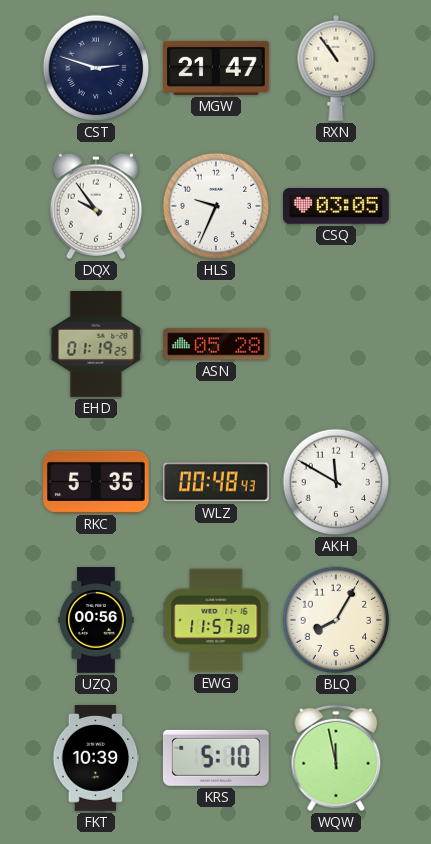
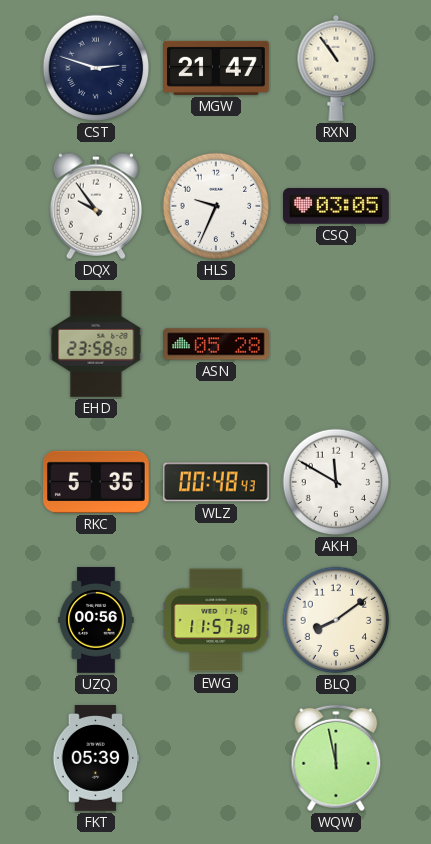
EHD: 01:19 -> 23:58
BLQ: 8:05 -> 8:09
FKT: 10:39 -> 05:39
KRS: 5:10 -> none
